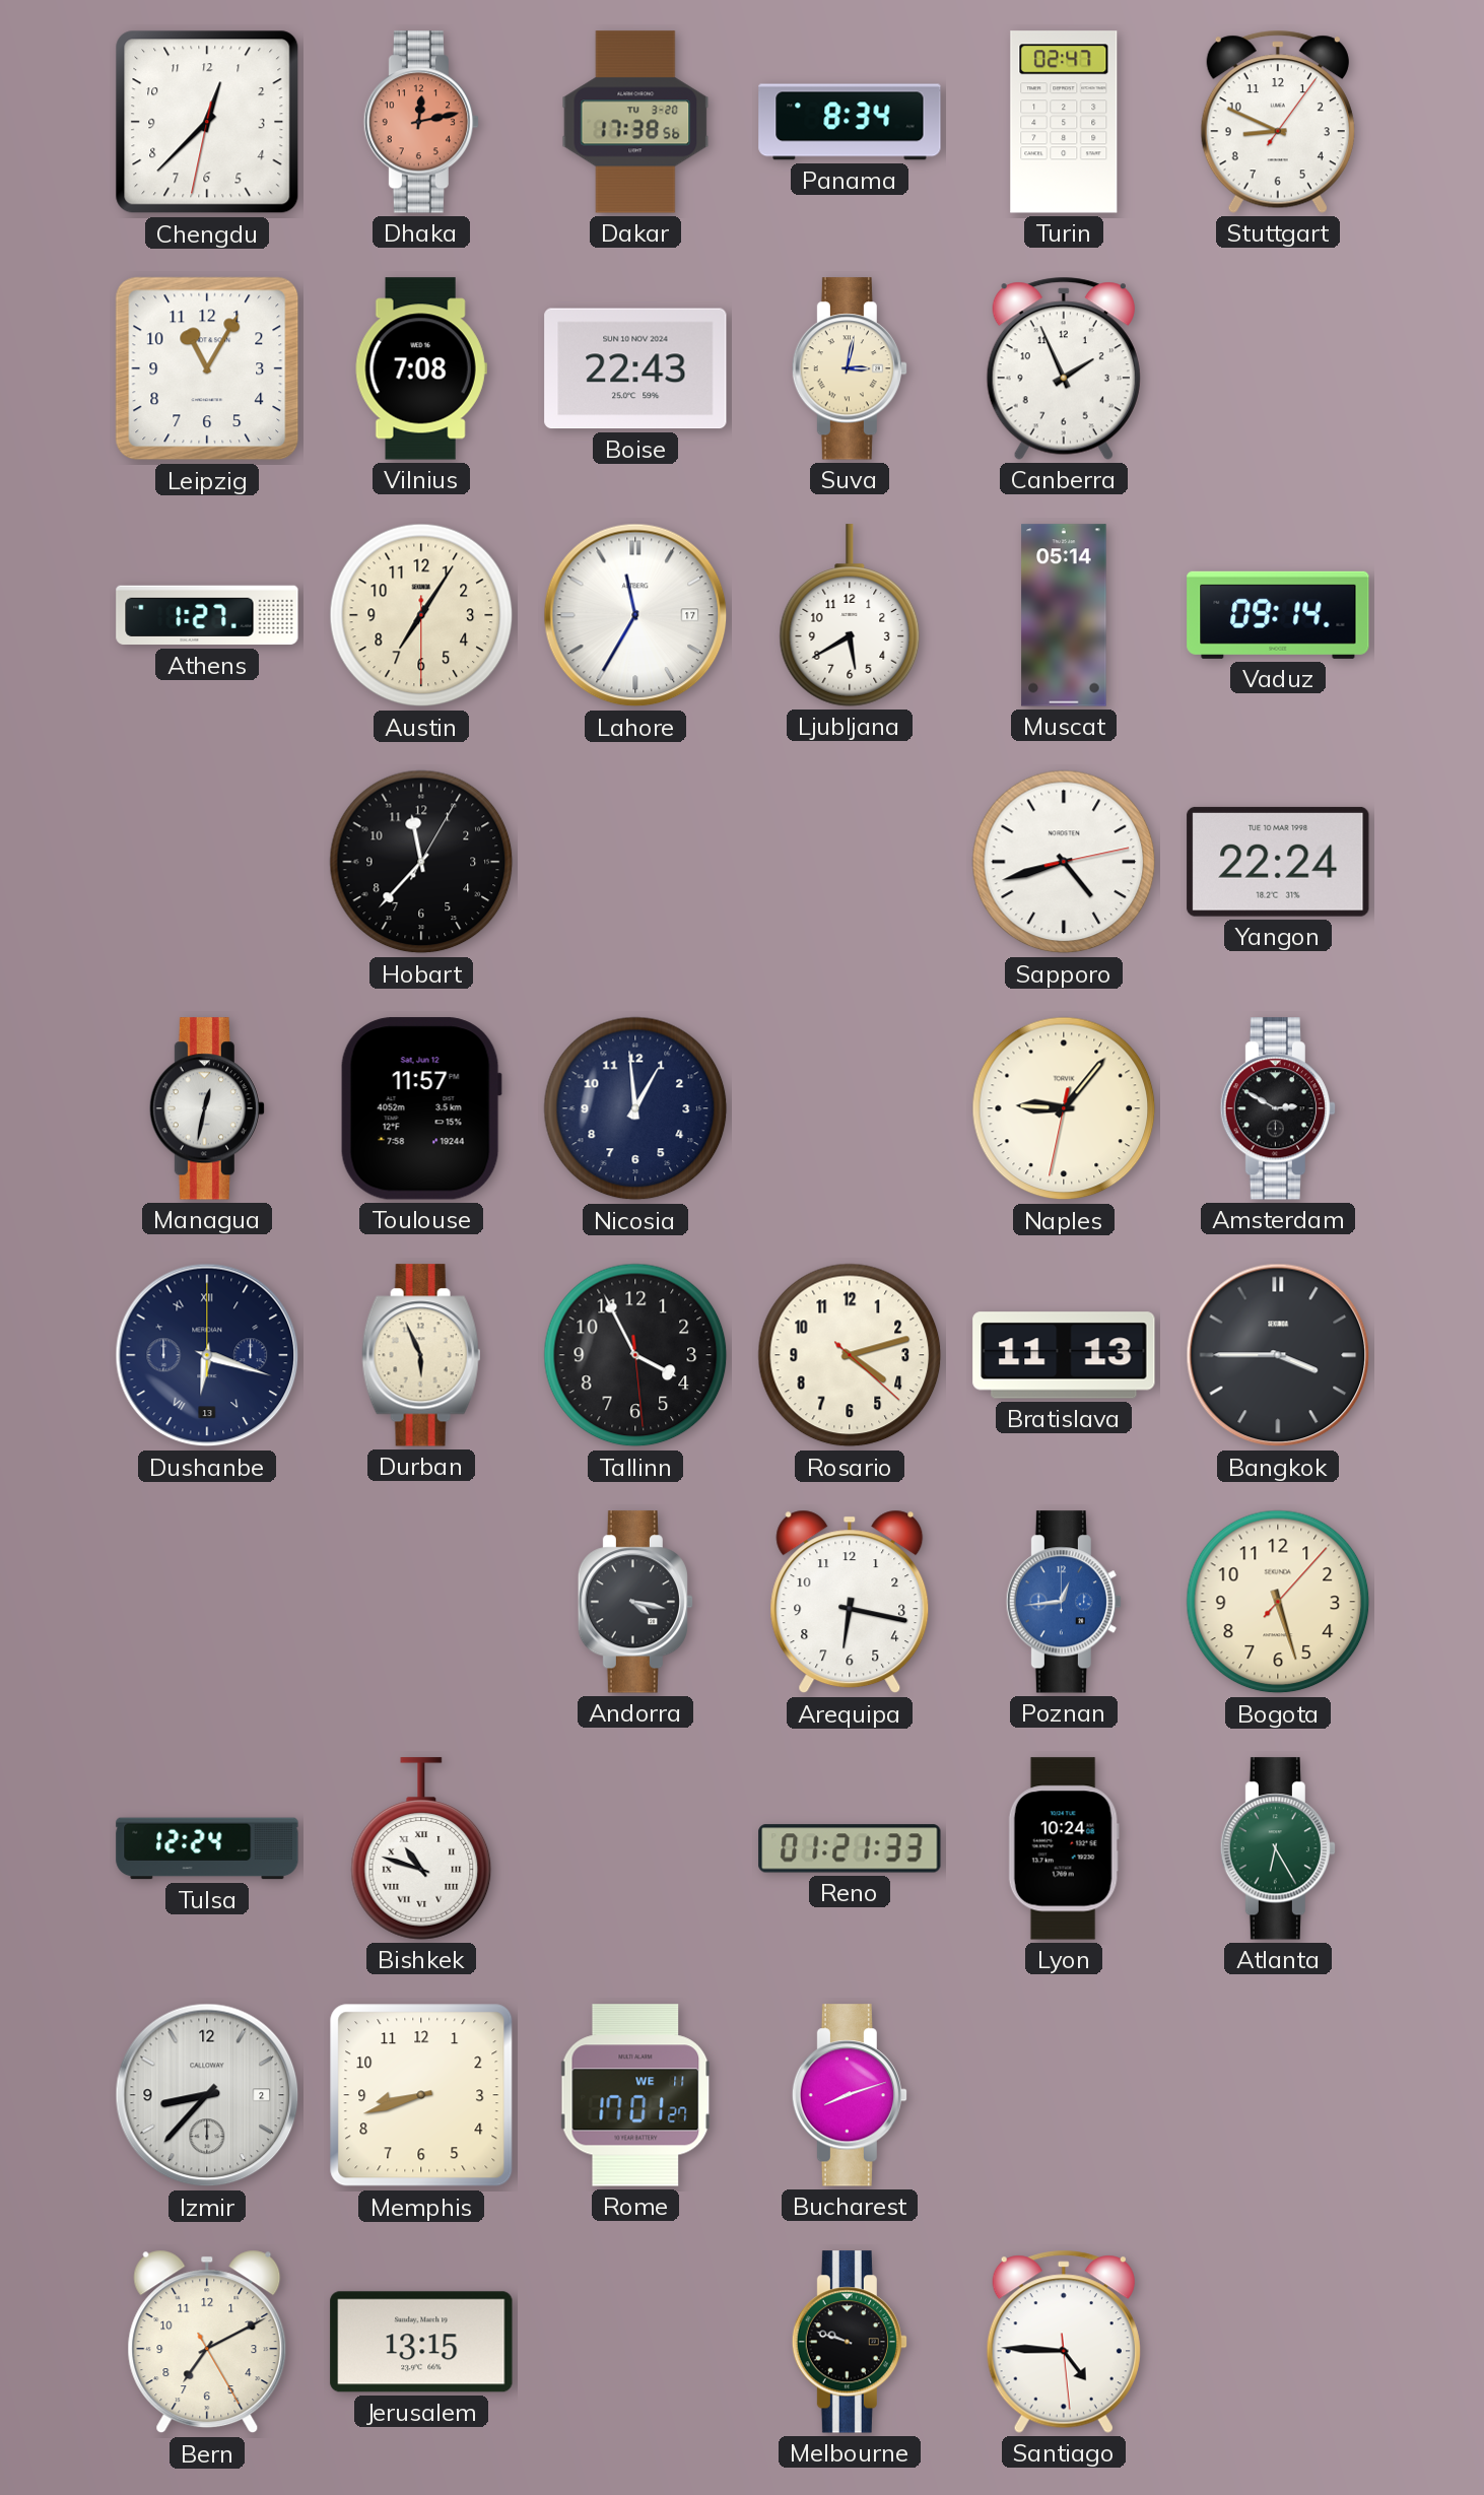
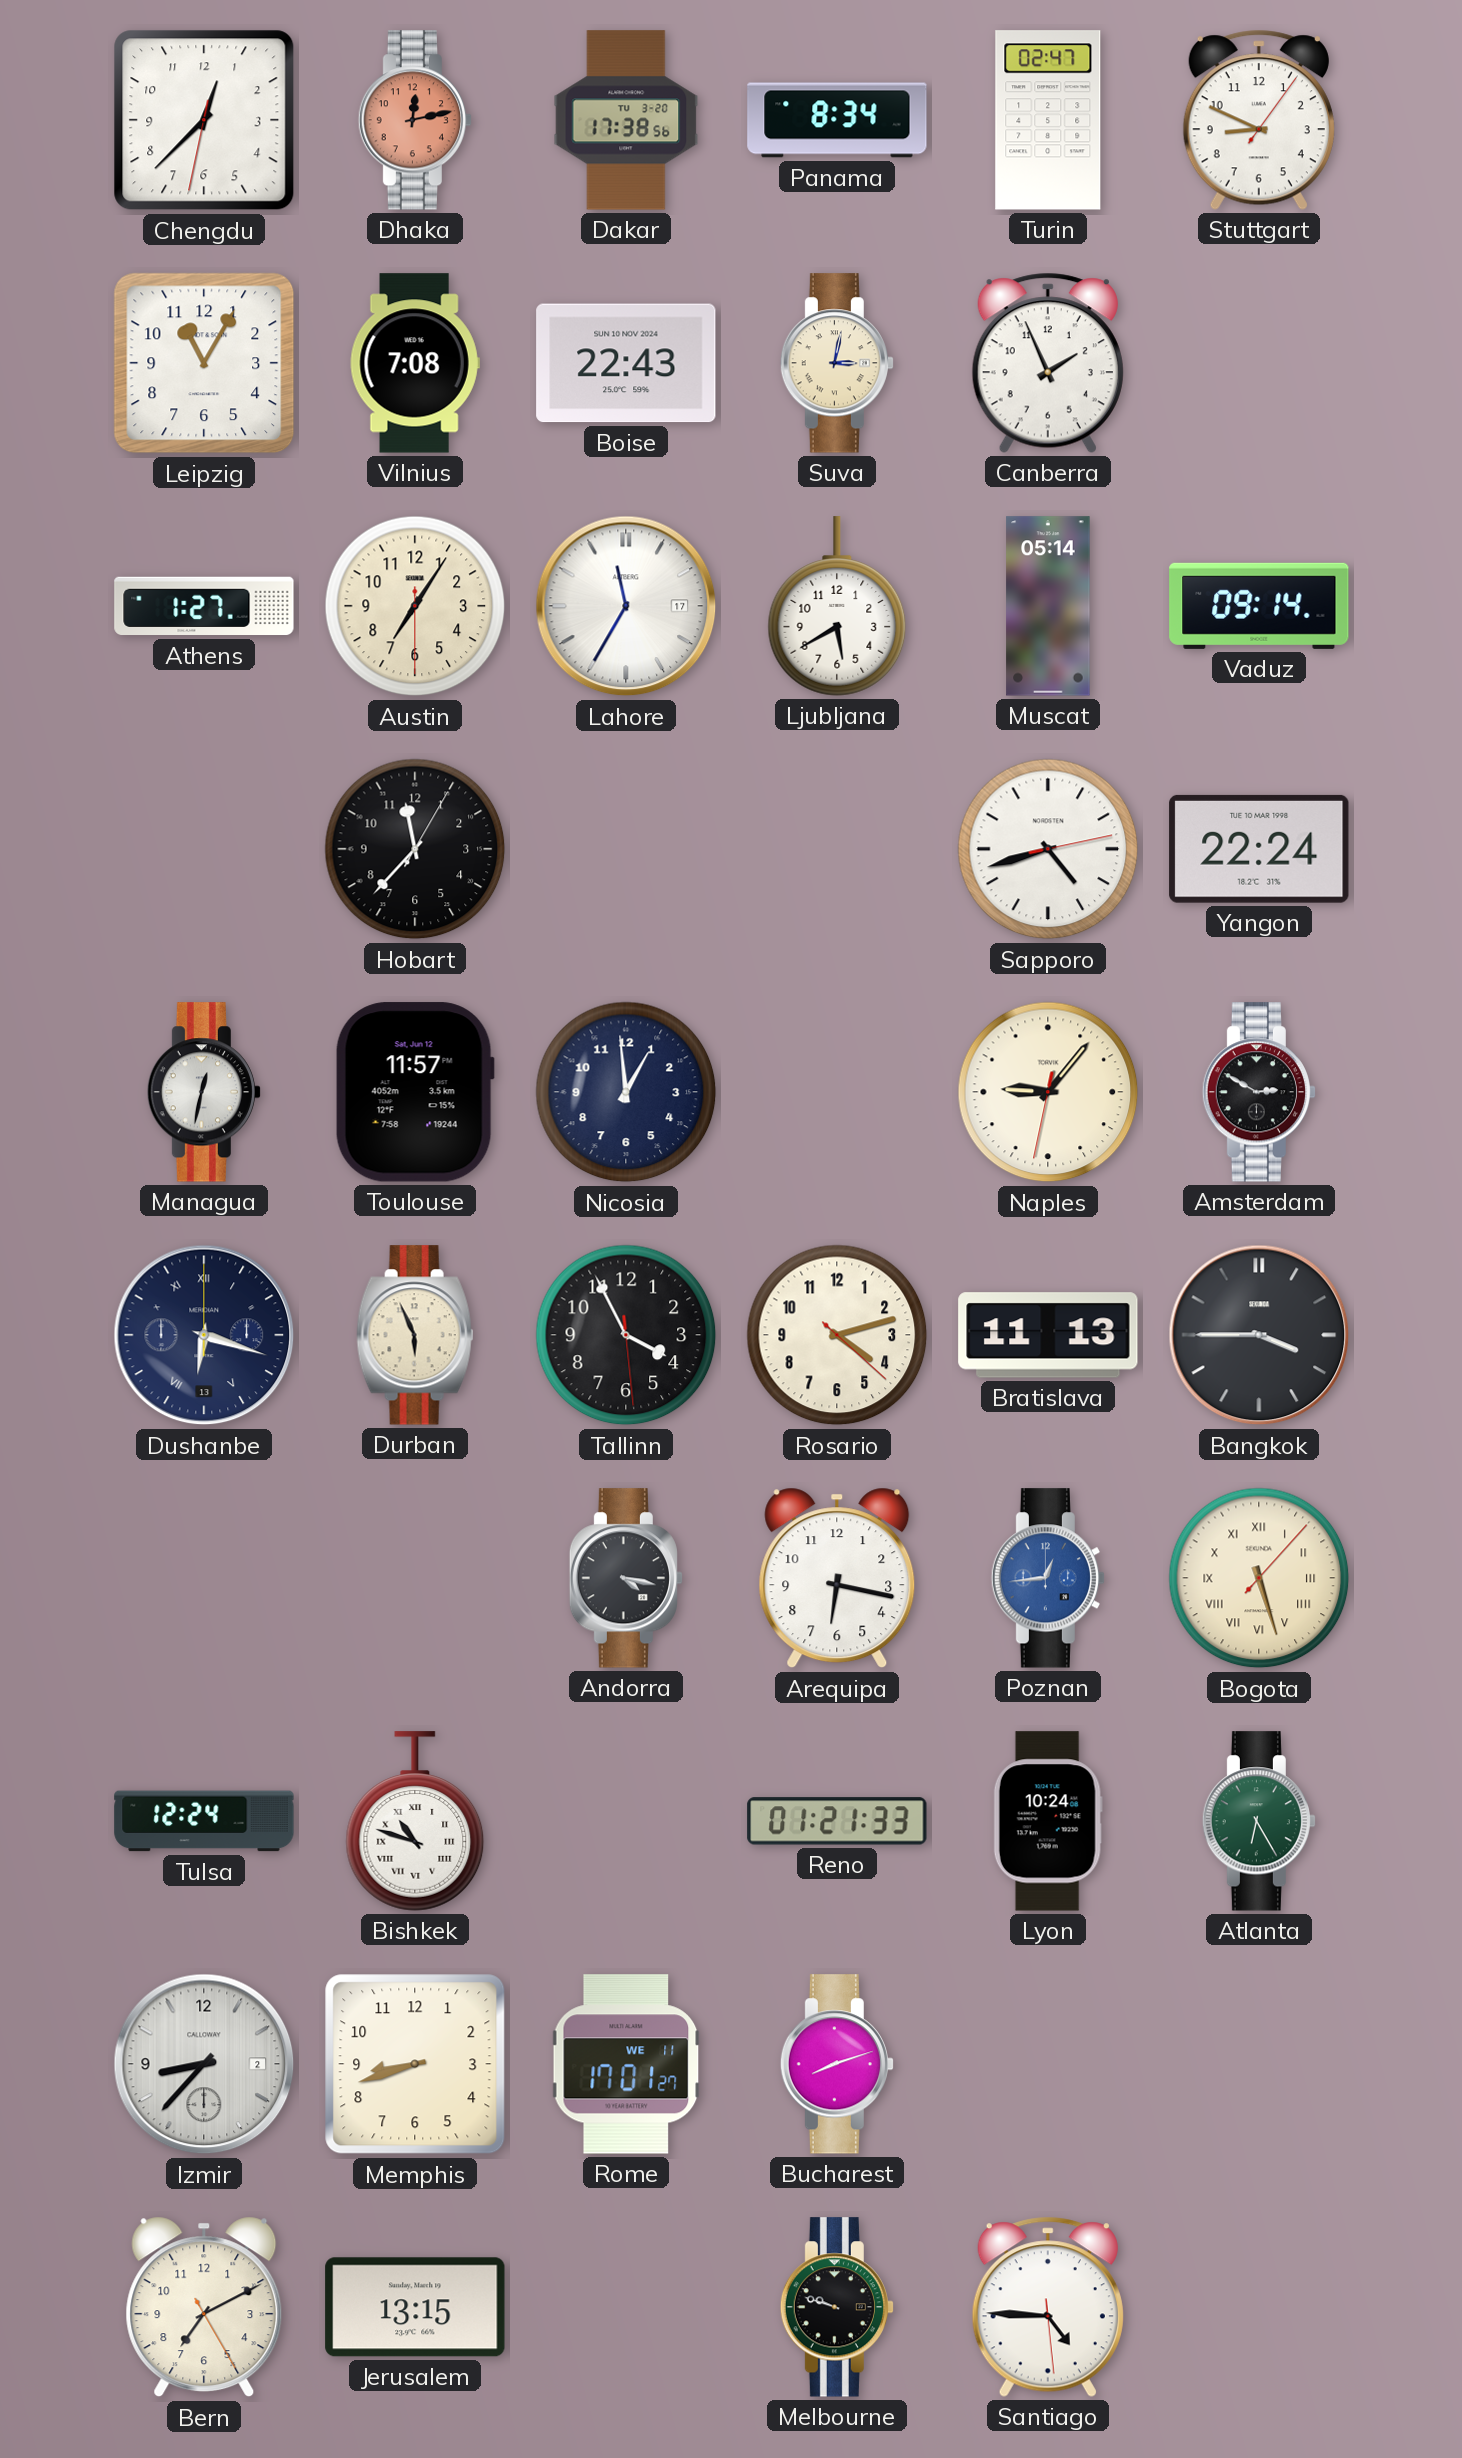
Bogota numerals: Arabic -> Roman
